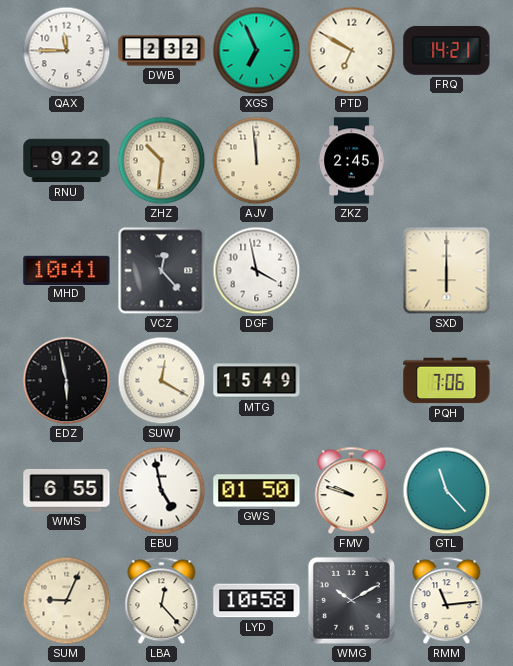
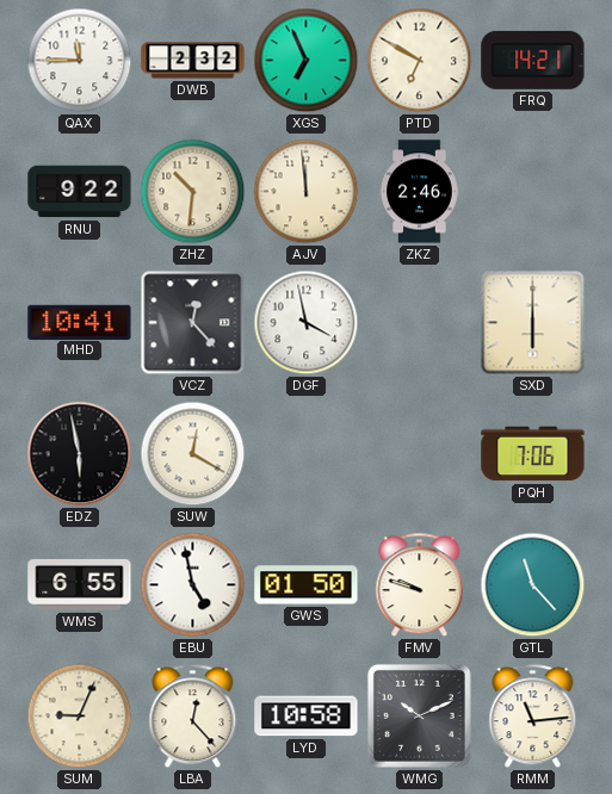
ZKZ: 2:45 -> 2:46
MTG: 15:49 -> none
WMG: 10:10 -> 10:11
